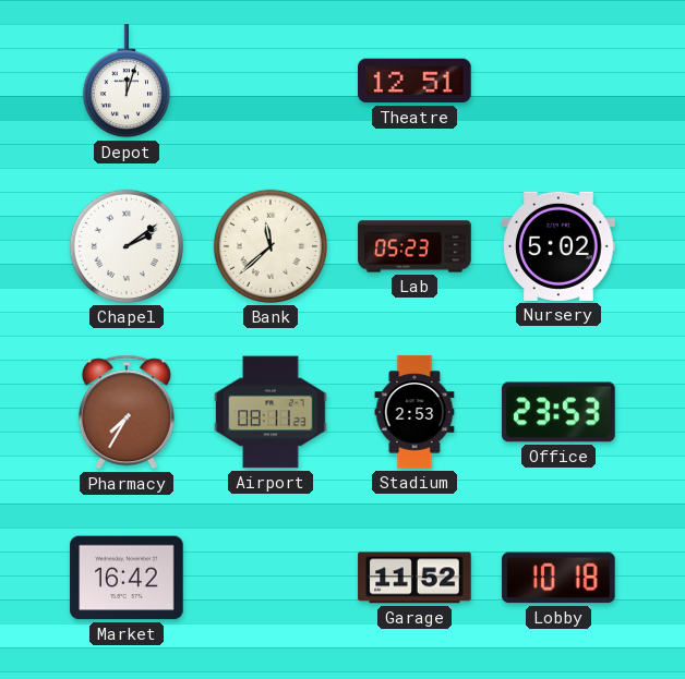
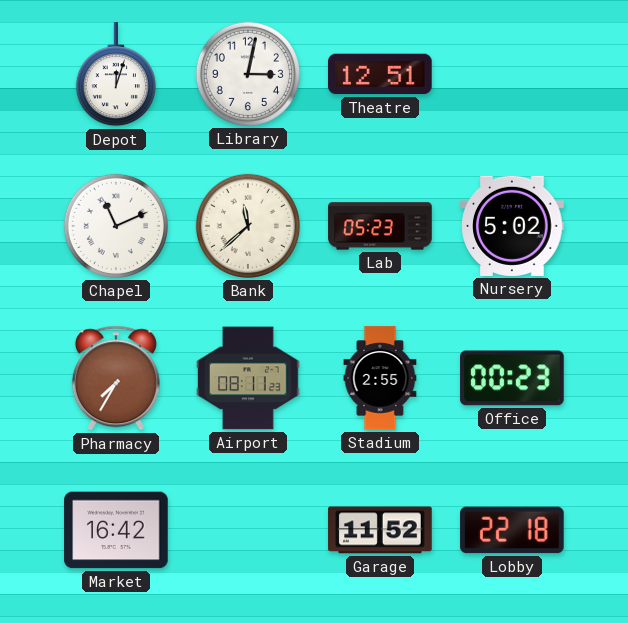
Library: none -> 3:02
Chapel: 2:09 -> 11:11
Stadium: 2:53 -> 2:55
Office: 23:53 -> 00:23
Lobby: 10:18 -> 22:18
